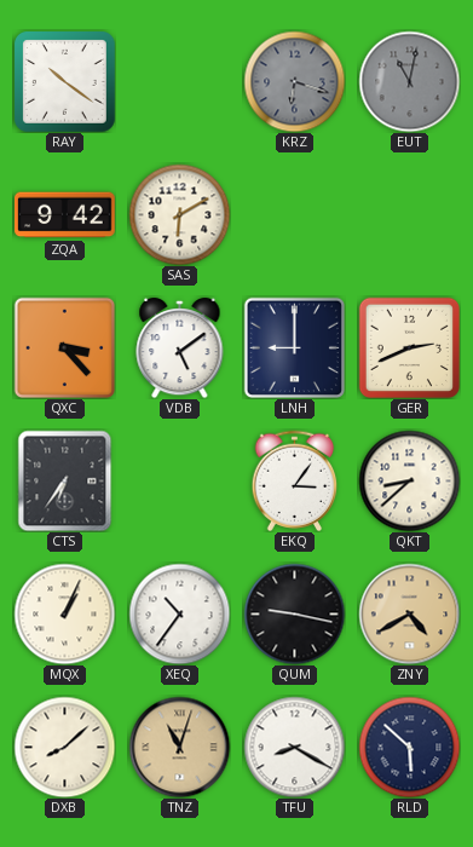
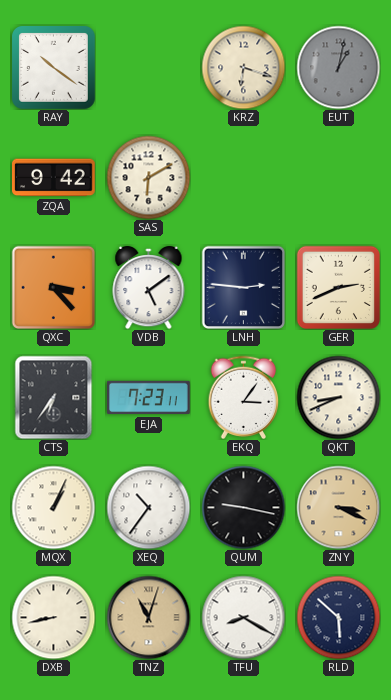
KRZ dial: grey -> cream
EUT: 11:02 -> 1:02
LNH: 9:00 -> 2:46
EJA: none -> 7:23
QKT: 8:38 -> 8:41
ZNY: 4:40 -> 3:19
DXB: 8:08 -> 8:43
